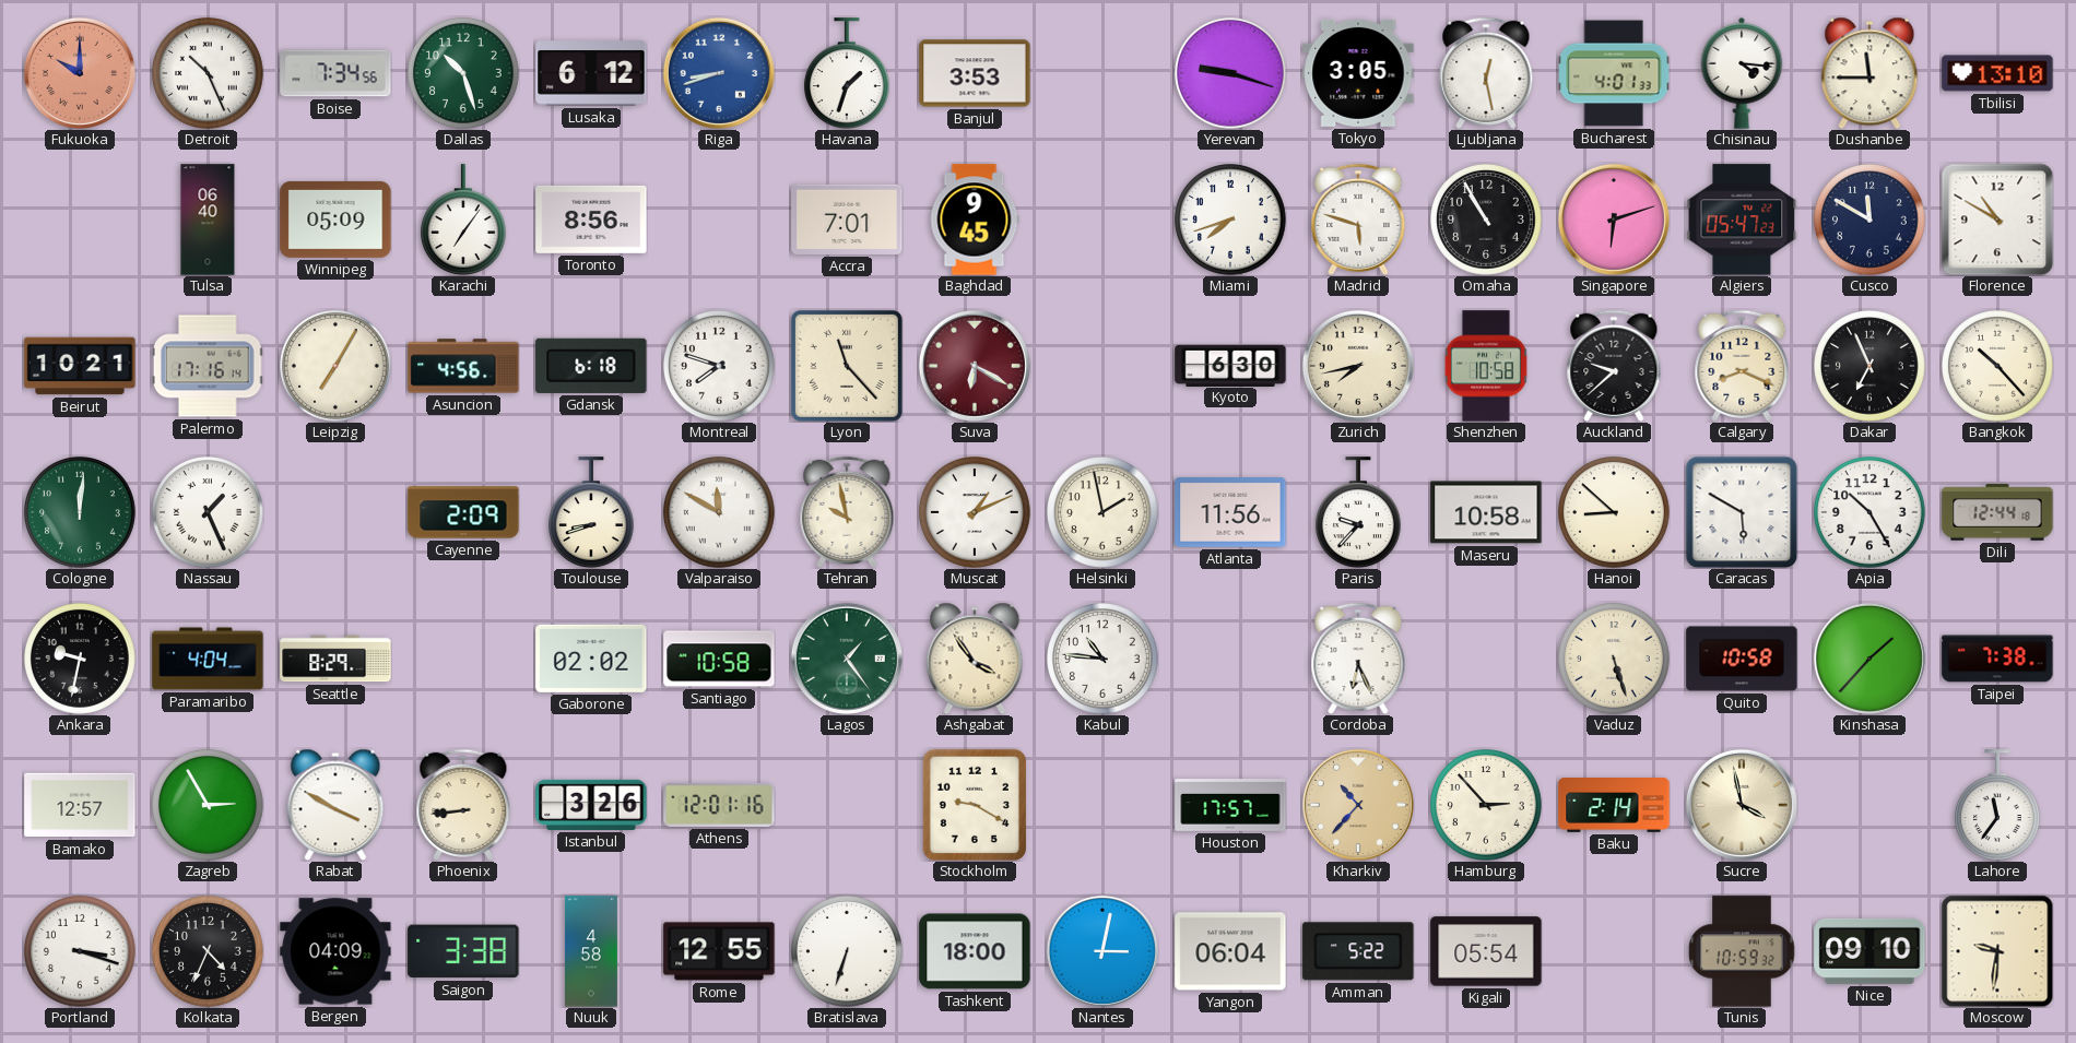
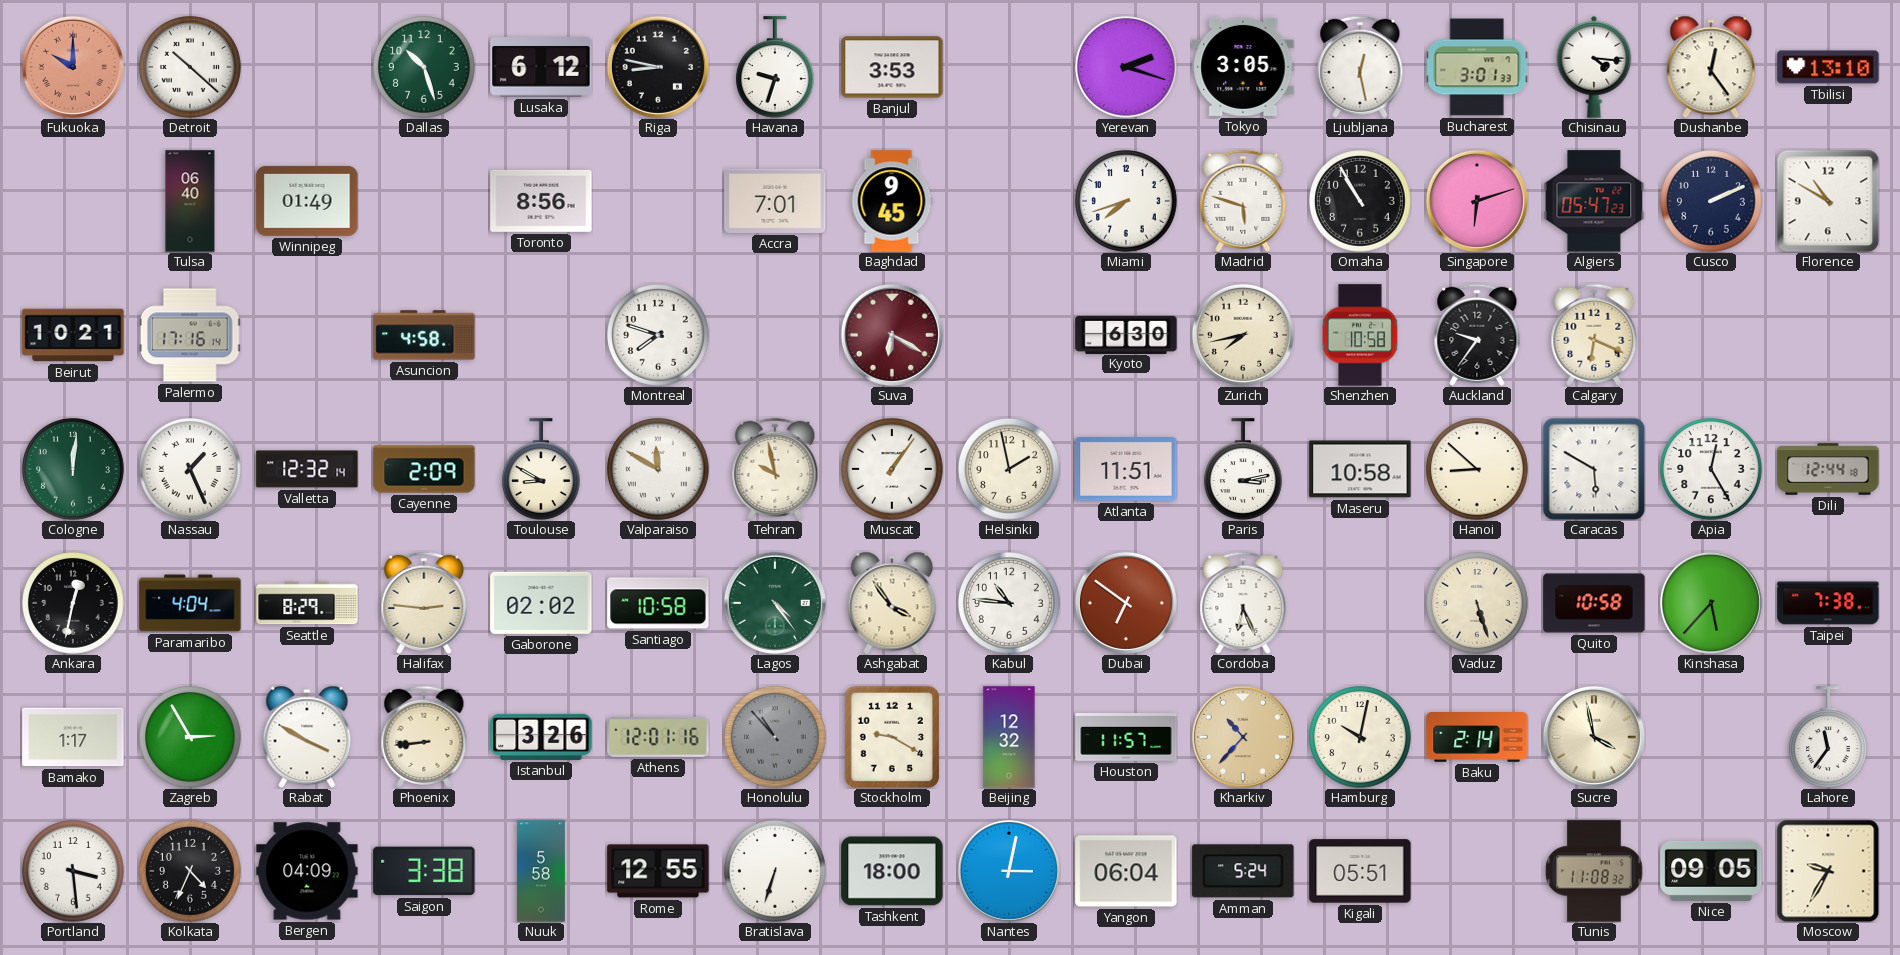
Detroit: 10:26 -> 10:22
Boise: 7:34 -> none
Riga: 8:42 -> 8:47
Riga dial: blue -> black
Havana: 1:33 -> 9:33
Yerevan: 9:18 -> 2:18
Bucharest: 4:01 -> 3:01
Dushanbe: 11:45 -> 12:24
Winnipeg: 05:09 -> 01:49
Karachi: 7:06 -> none
Cusco: 11:50 -> 2:11
Leipzig: 7:05 -> none
Asuncion: 4:56 -> 4:58
Gdansk: 6:18 -> none
Lyon: 11:23 -> none
Auckland: 9:38 -> 9:36
Calgary: 8:19 -> 6:19
Dakar: 6:56 -> none
Bangkok: 10:23 -> none
Valletta: none -> 12:32
Toulouse: 8:42 -> 8:50
Muscat: 1:11 -> 1:06
Atlanta: 11:56 -> 11:51
Paris: 9:37 -> 3:13
Apia: 10:25 -> 12:25
Ankara: 9:32 -> 12:32
Halifax: none -> 2:46
Lagos: 1:24 -> 4:24
Dubai: none -> 6:51
Kinshasa: 1:37 -> 5:37
Bamako: 12:57 -> 1:17
Honolulu: none -> 10:53
Beijing: none -> 12:32
Houston: 17:57 -> 11:57
Hamburg: 2:53 -> 10:02
Portland: 3:18 -> 3:29
Nuuk: 4:58 -> 5:58
Amman: 5:22 -> 5:24
Kigali: 05:54 -> 05:51
Tunis: 10:59 -> 11:08
Nice: 09:10 -> 09:05
Moscow: 9:31 -> 9:35
